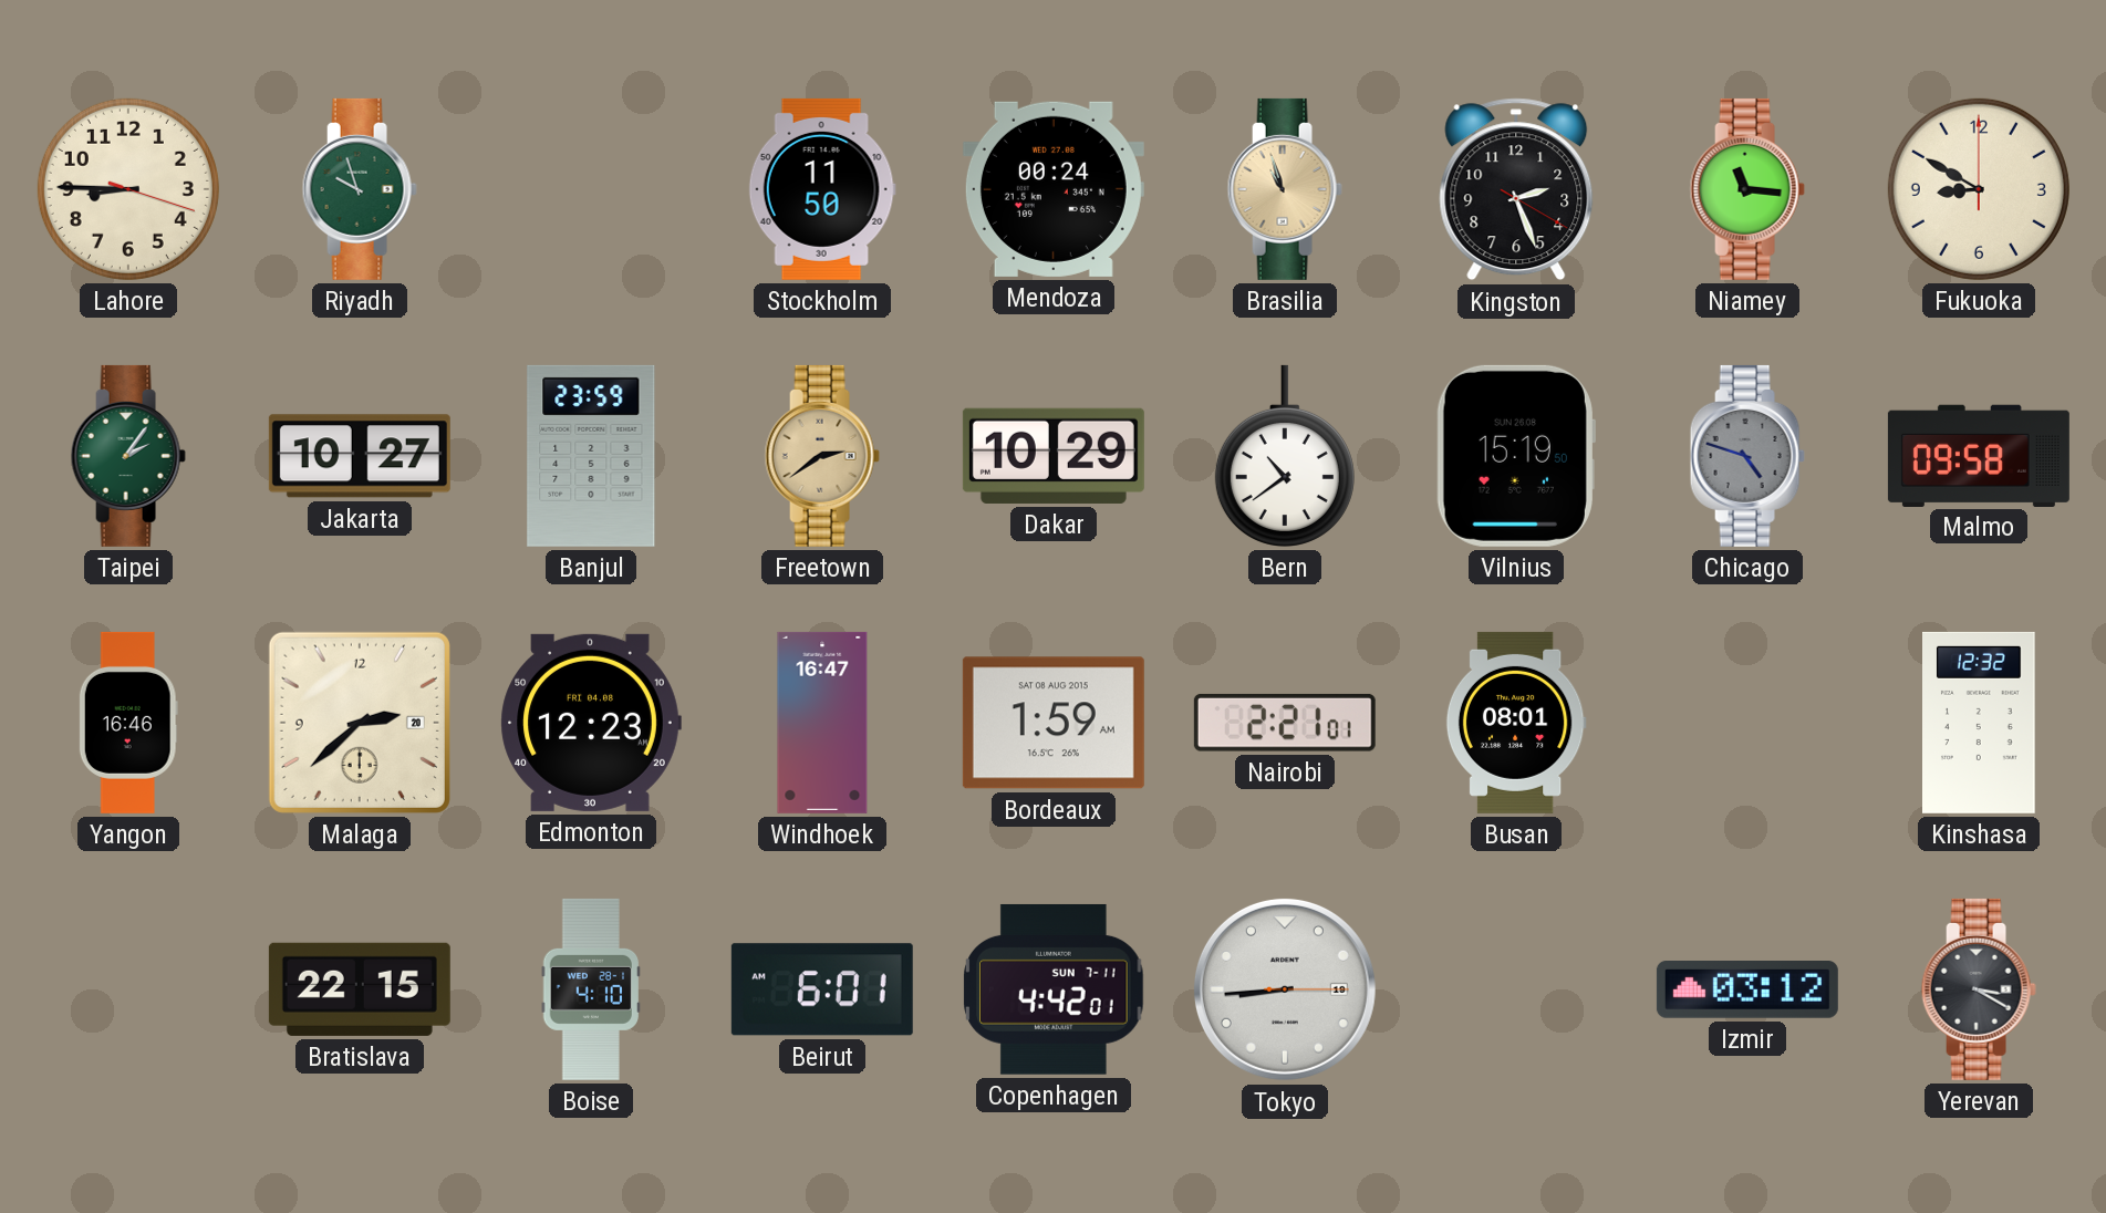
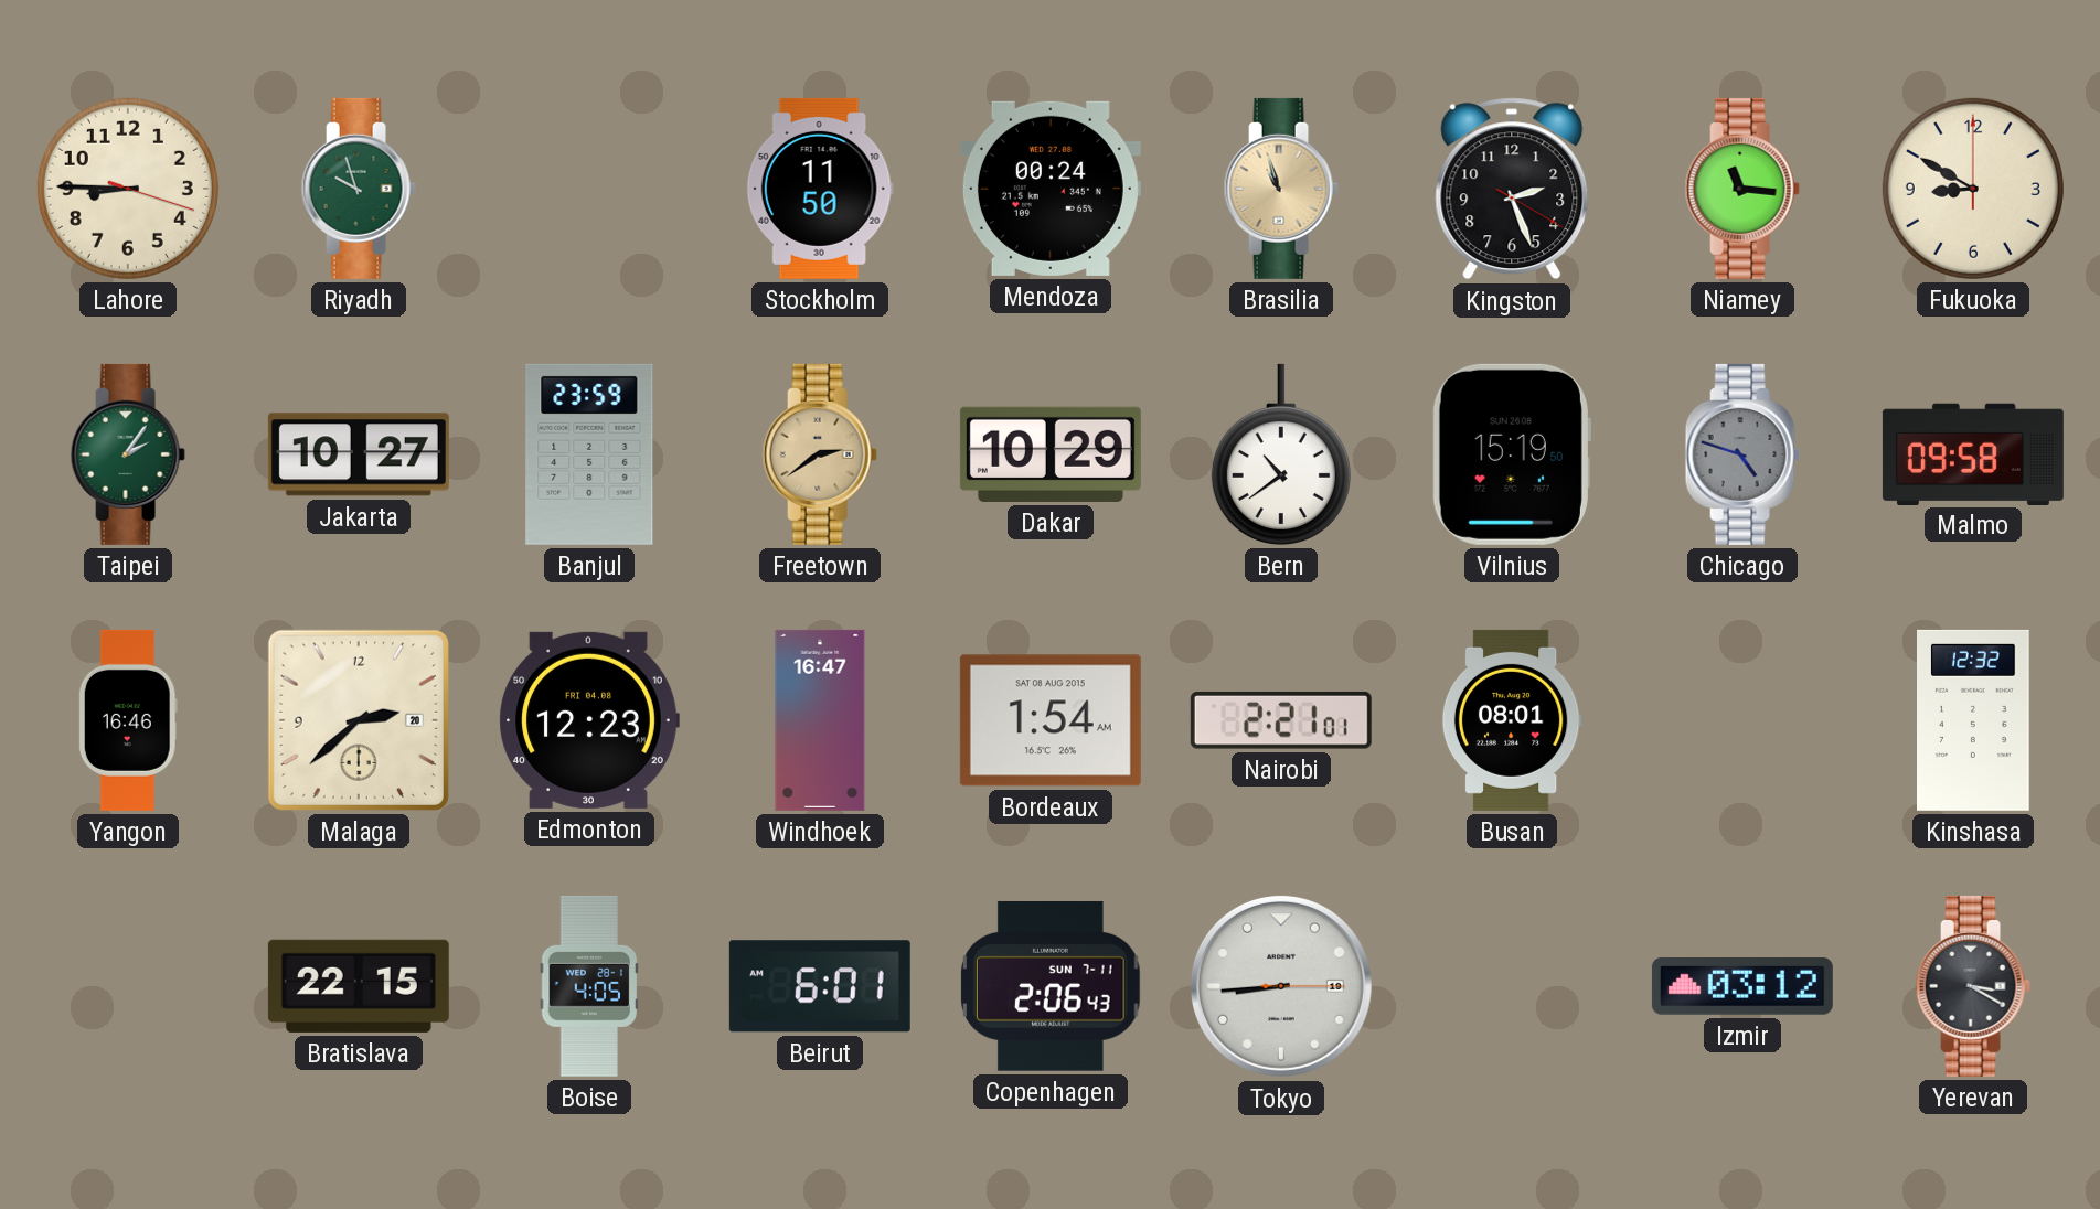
Bordeaux: 1:59 -> 1:54
Boise: 4:10 -> 4:05
Copenhagen: 4:42 -> 2:06
